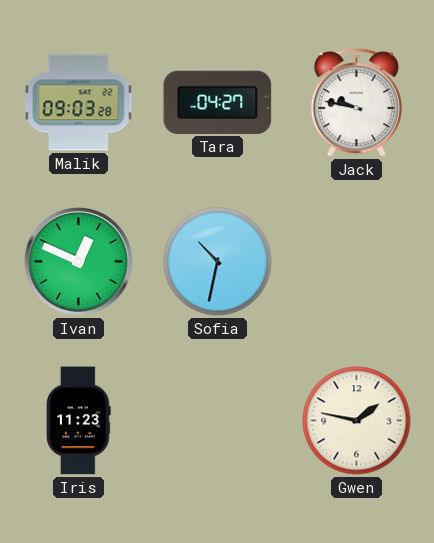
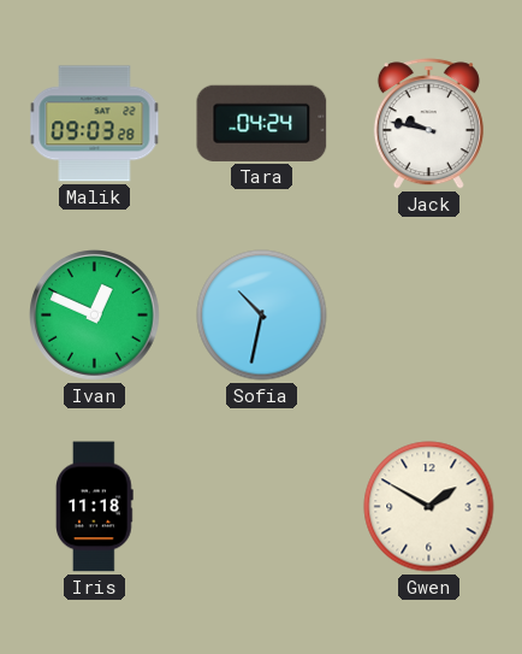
Tara: 04:27 -> 04:24
Iris: 11:23 -> 11:18
Gwen: 1:47 -> 1:50
